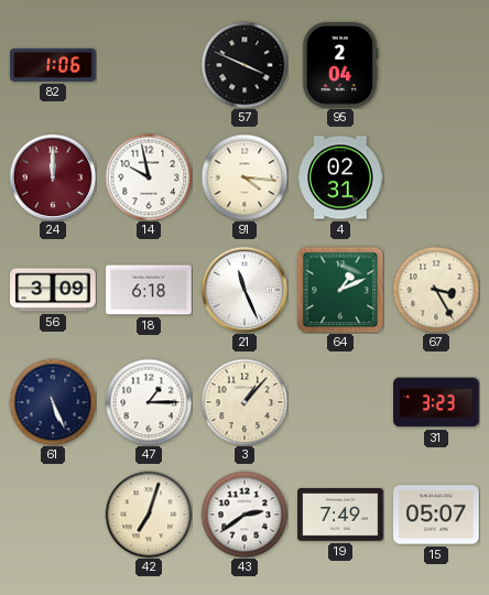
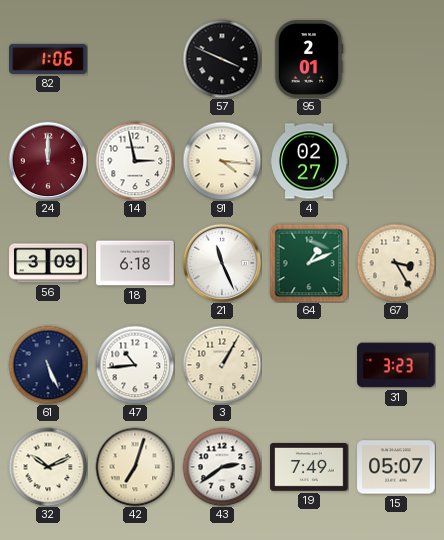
95: 2:04 -> 2:01
14: 9:58 -> 2:58
4: 02:31 -> 02:27
47: 1:15 -> 10:44
3: 1:07 -> 1:05
32: none -> 10:11
